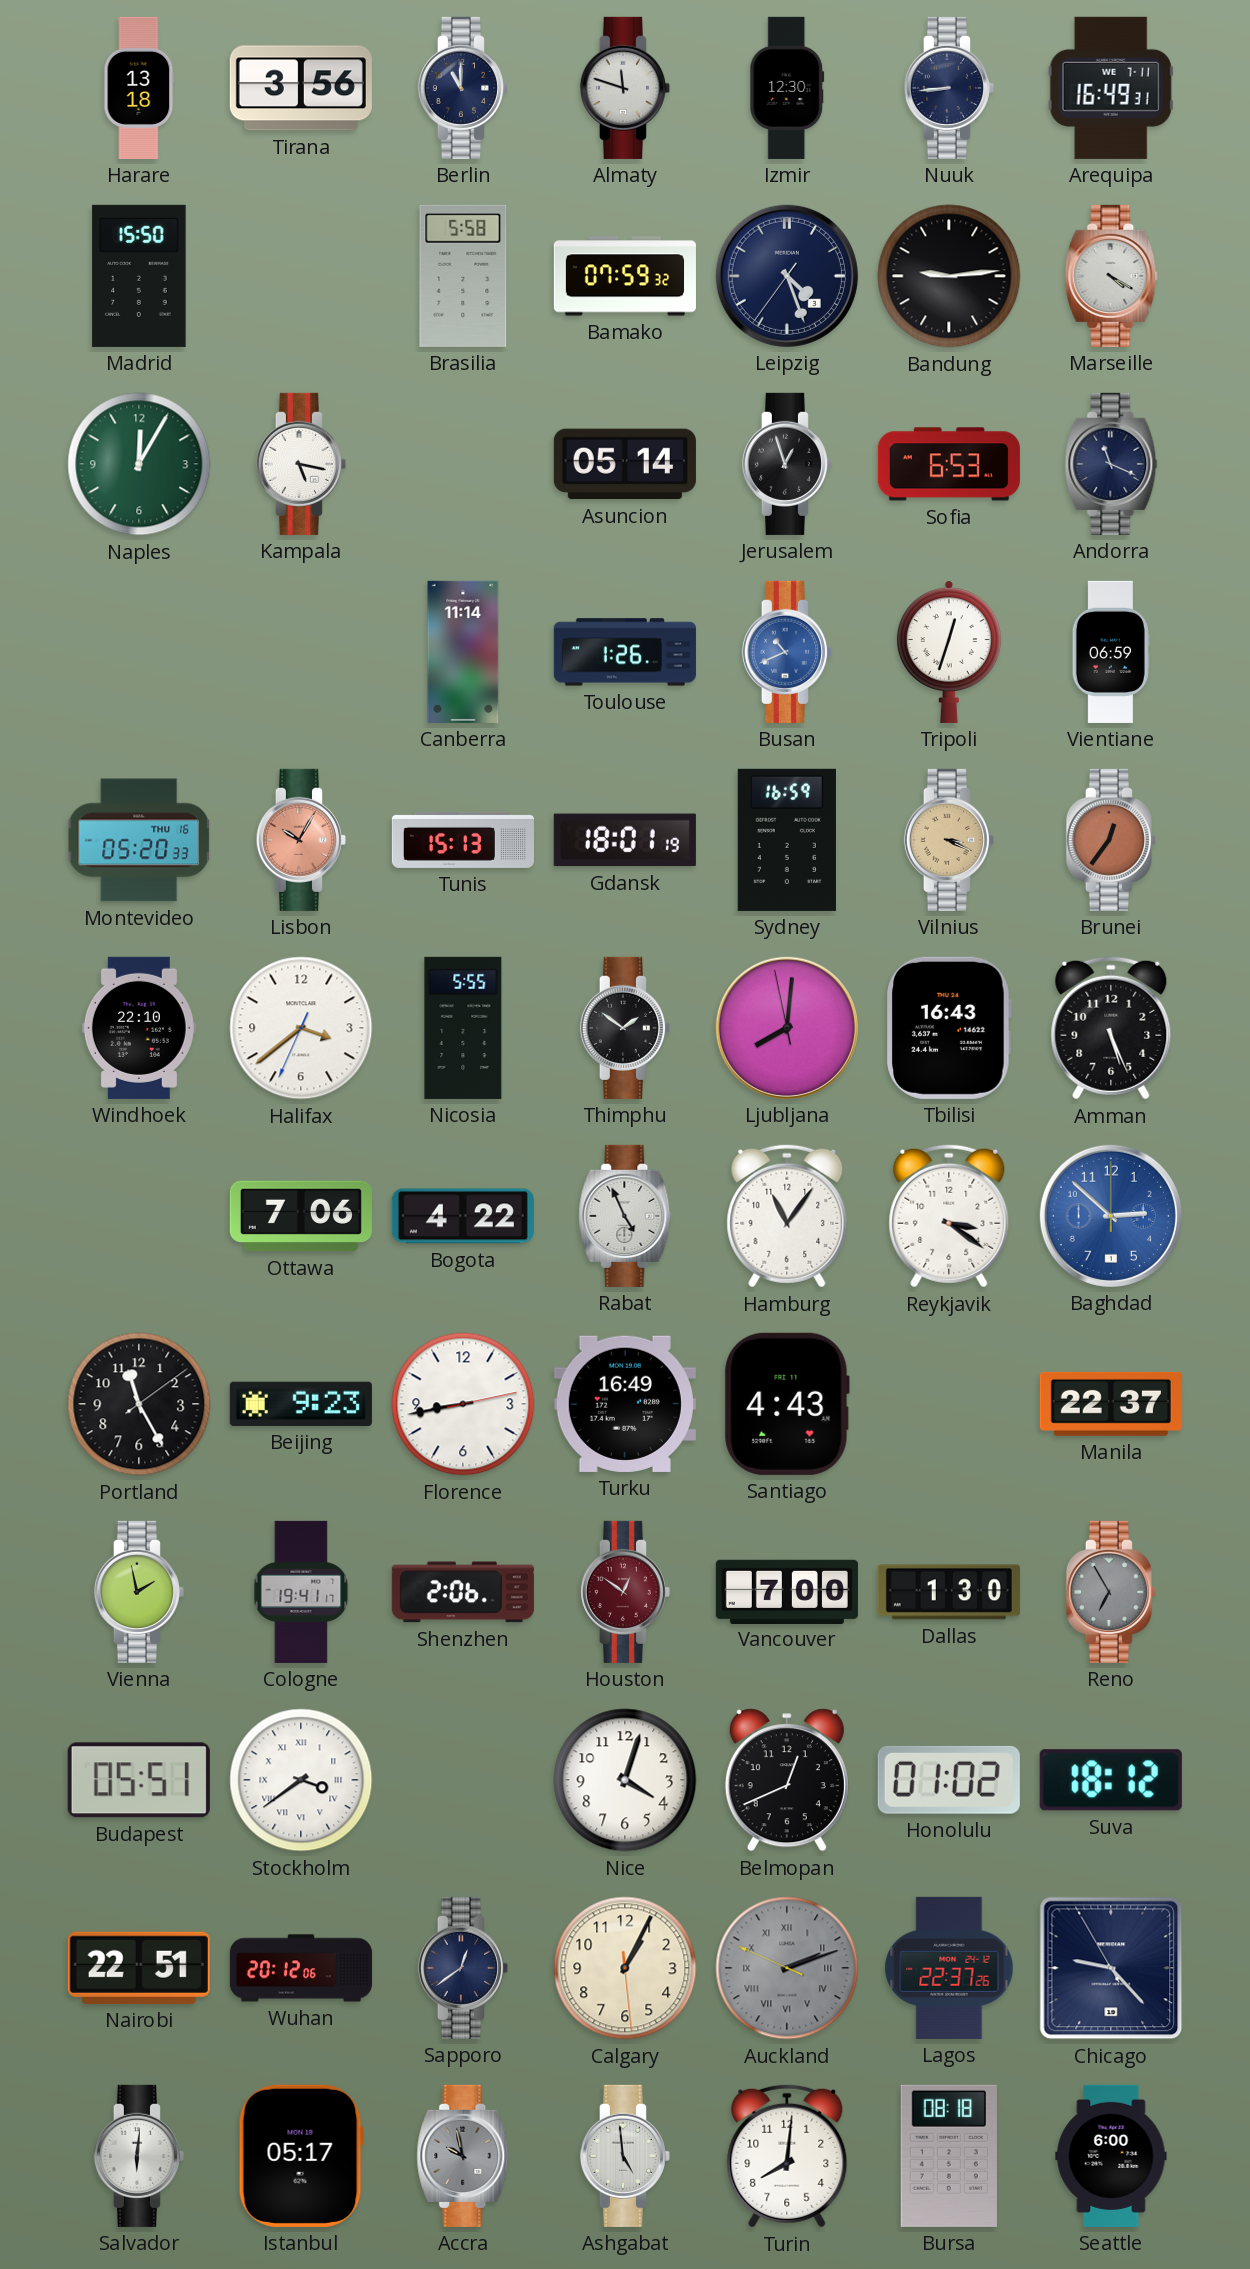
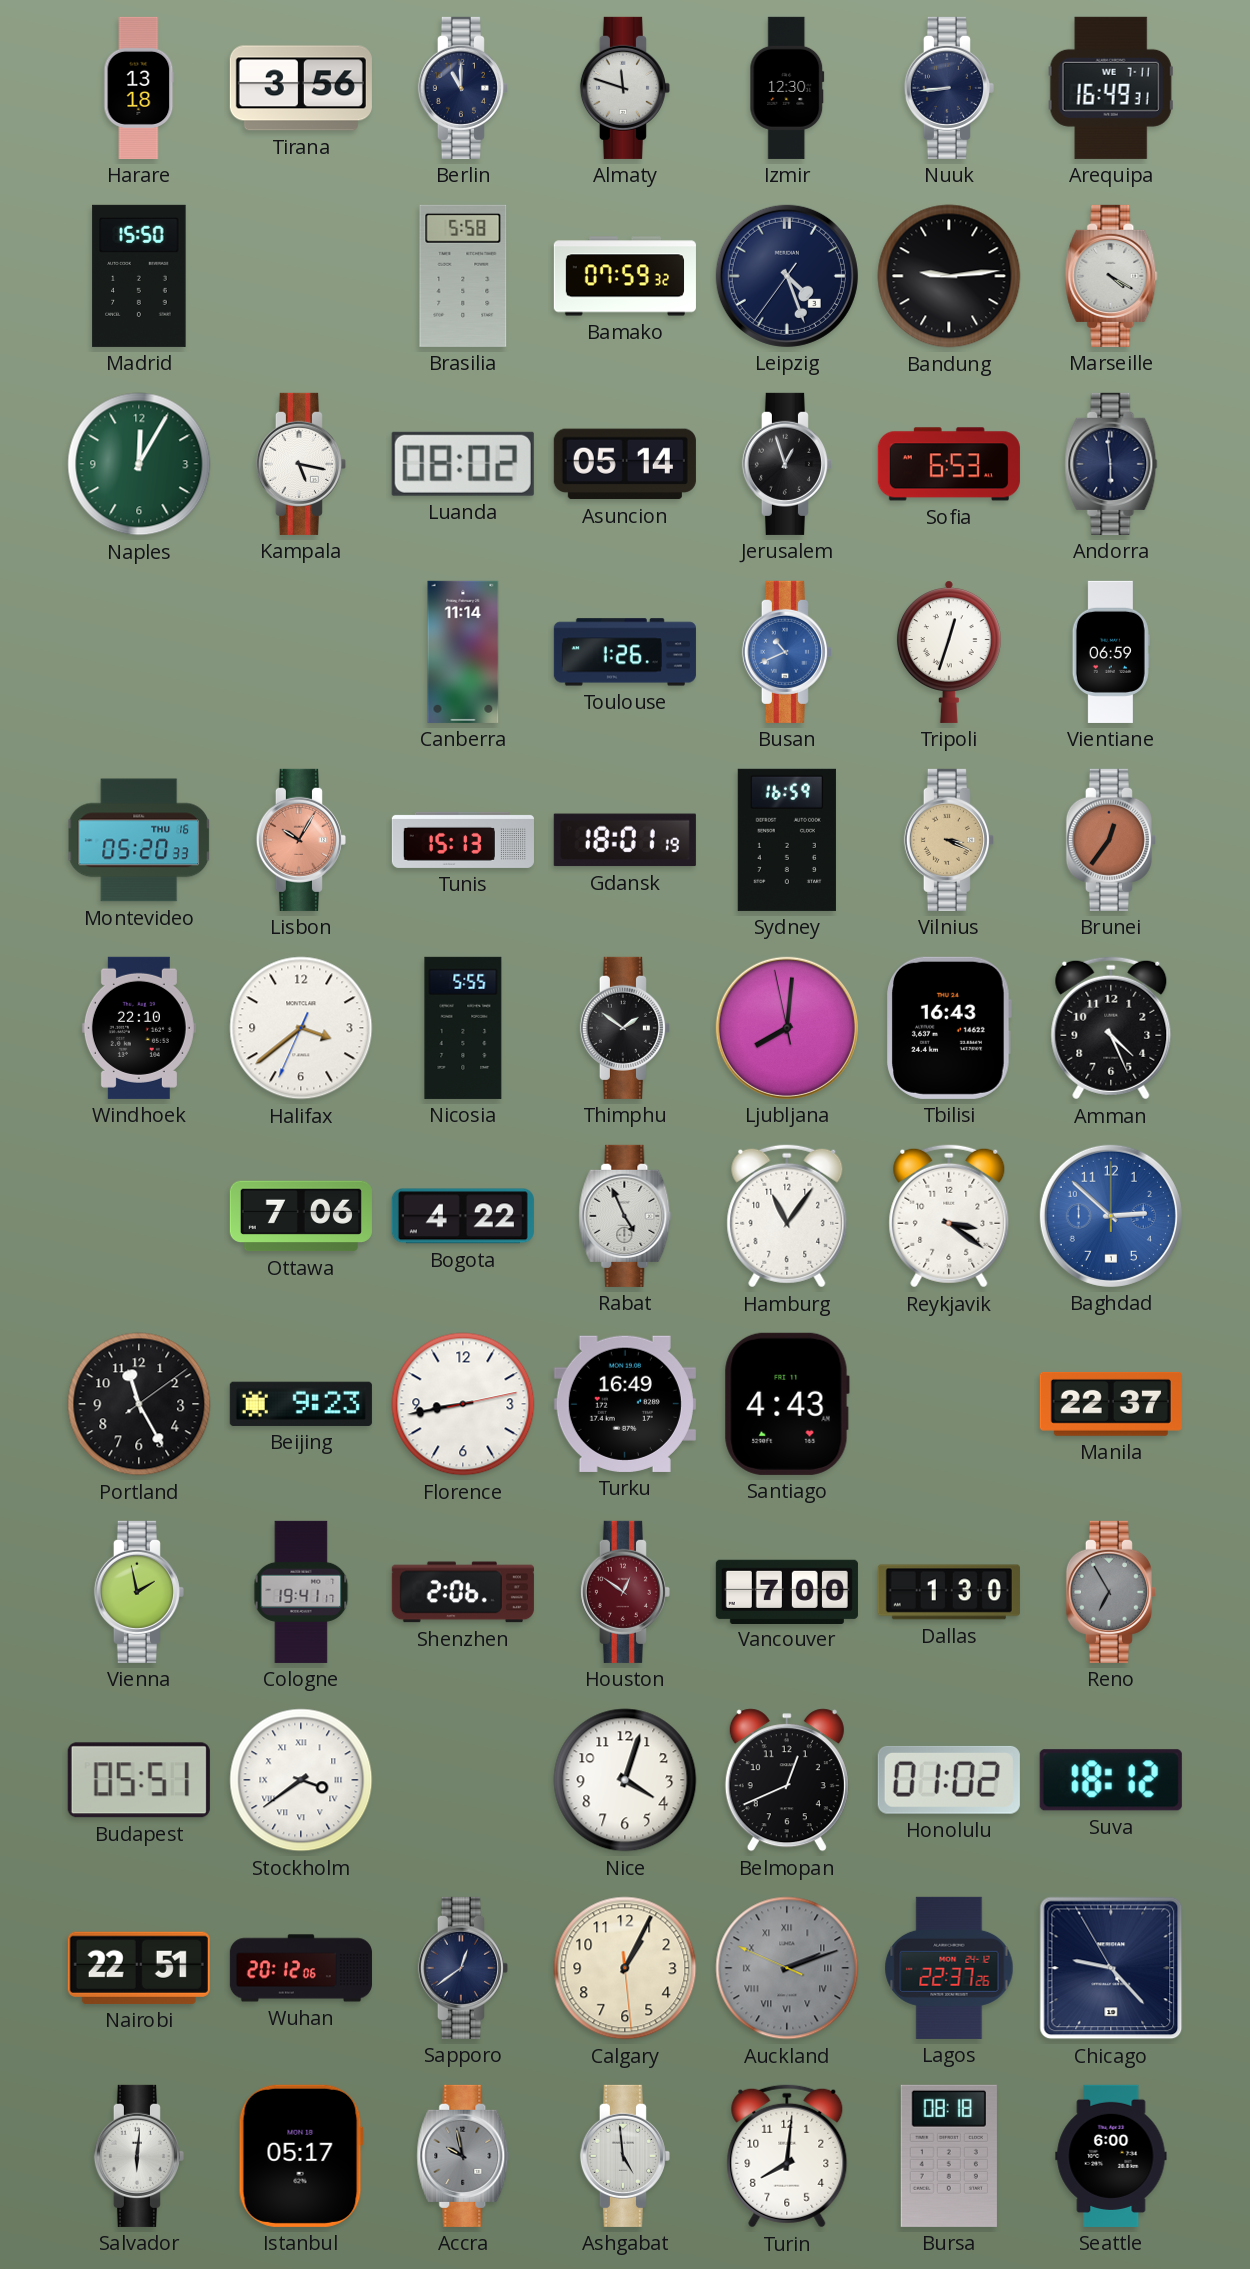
Luanda: none -> 08:02
Andorra: 11:19 -> 5:59
Amman: 5:26 -> 4:26
